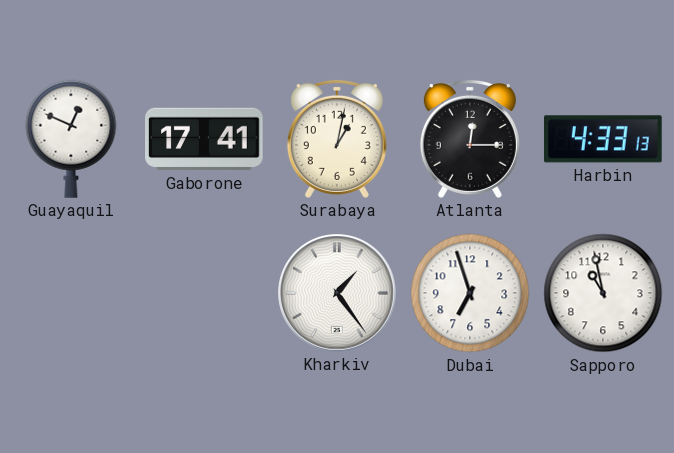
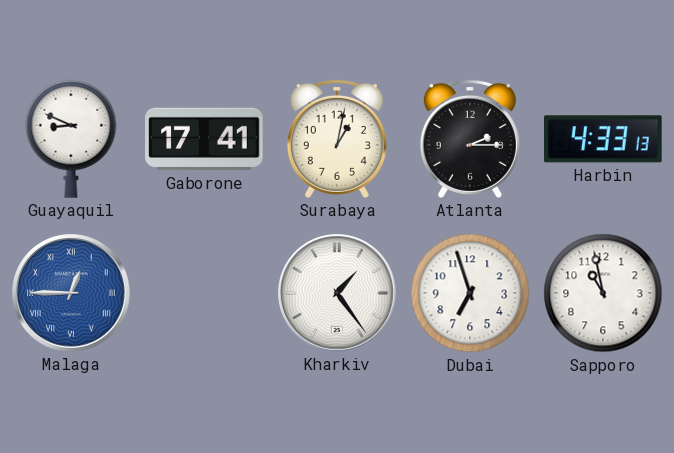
Guayaquil: 12:49 -> 8:49
Atlanta: 12:15 -> 2:15
Malaga: none -> 12:45
